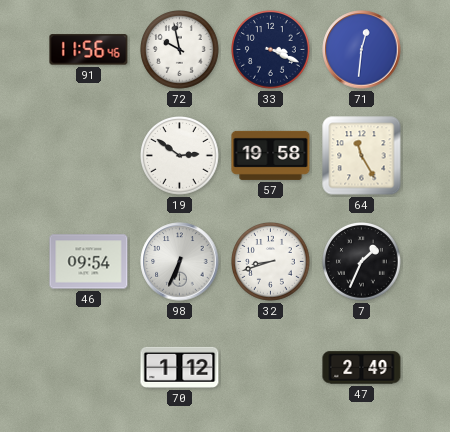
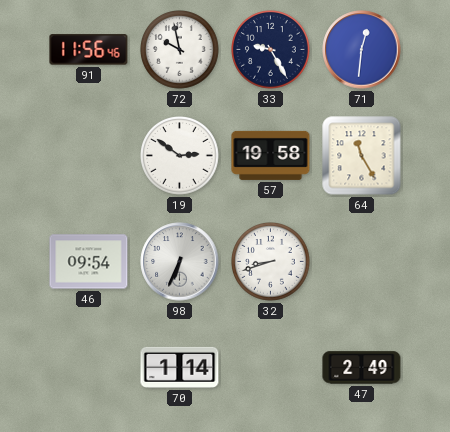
33: 3:19 -> 9:25
7: 1:34 -> none
70: 1:12 -> 1:14
